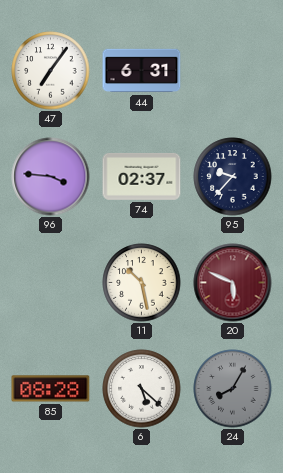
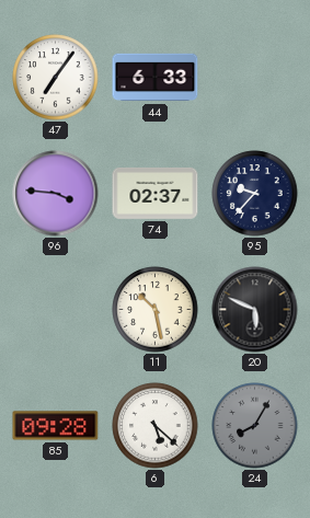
44: 6:31 -> 6:33
20 dial: burgundy -> black
85: 08:28 -> 09:28
